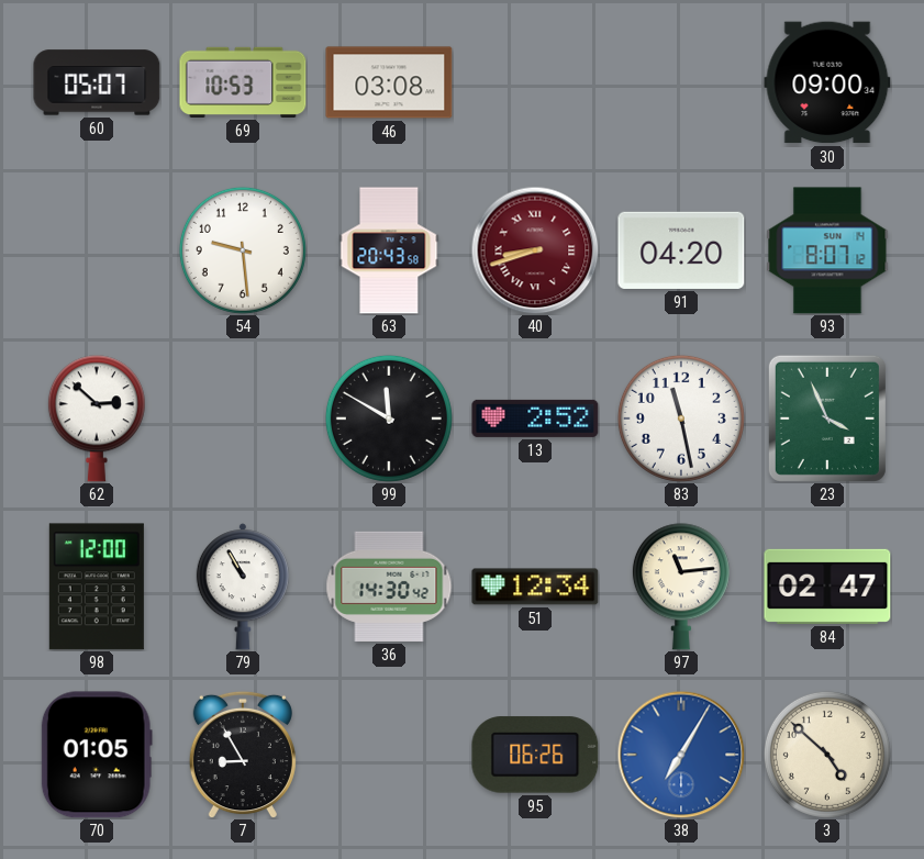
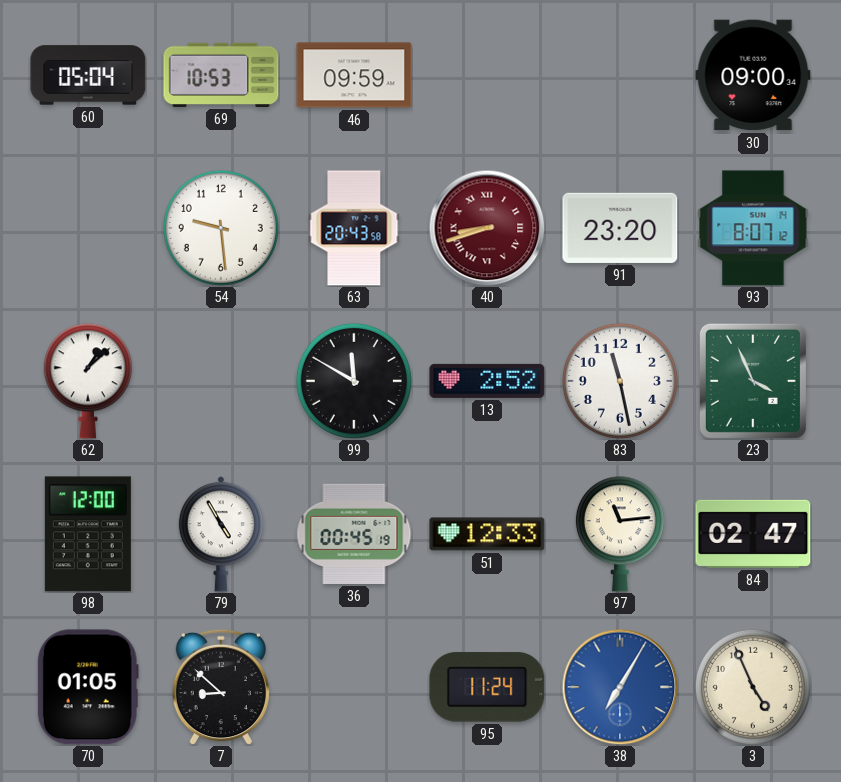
60: 05:07 -> 05:04
46: 03:08 -> 09:59
91: 04:20 -> 23:20
62: 2:52 -> 1:08
79: 10:55 -> 4:55
36: 14:30 -> 00:45
51: 12:34 -> 12:33
7: 8:55 -> 8:52
95: 06:26 -> 11:24
3: 4:52 -> 4:56
